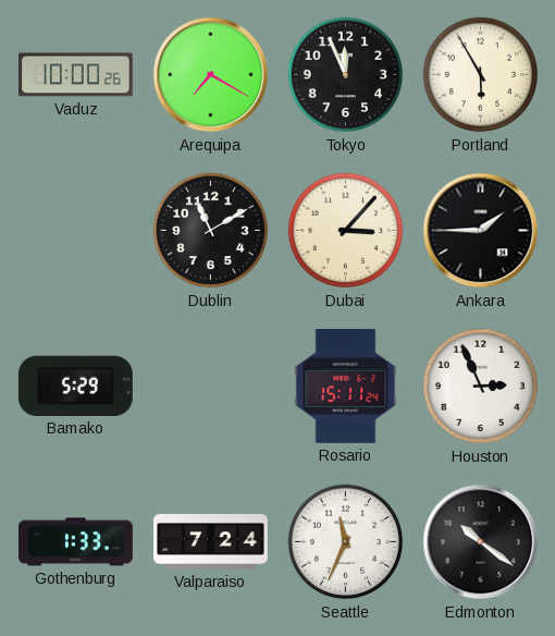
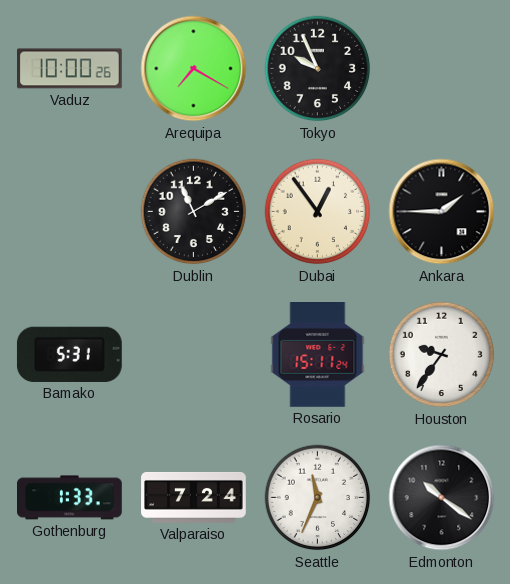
Tokyo: 11:56 -> 9:56
Portland: 5:55 -> none
Dubai: 3:07 -> 12:54
Bamako: 5:29 -> 5:31
Houston: 2:56 -> 9:36
